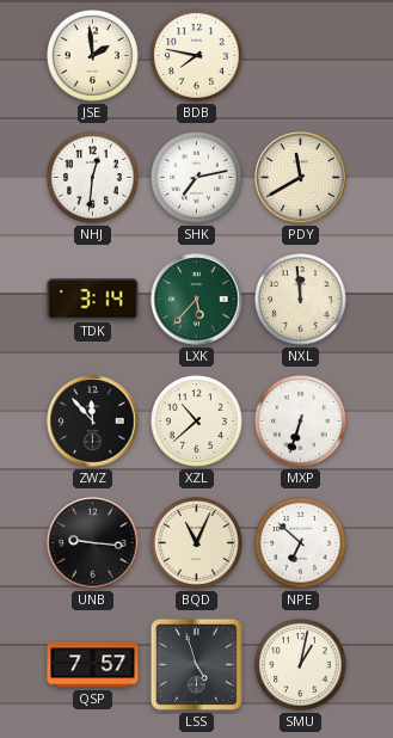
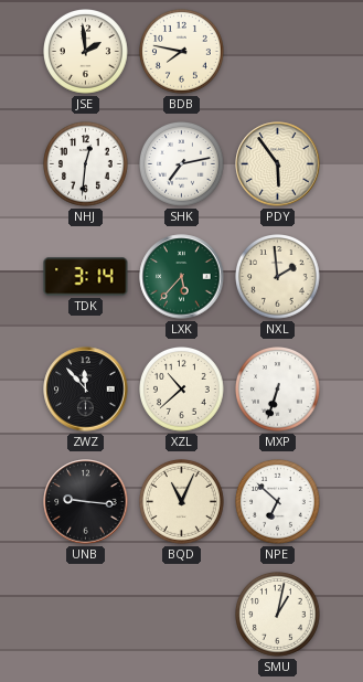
PDY: 11:40 -> 5:54
NXL: 11:59 -> 1:59
QSP: 7:57 -> none
LSS: 4:57 -> none
